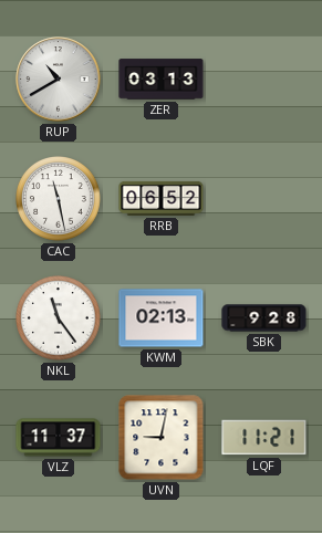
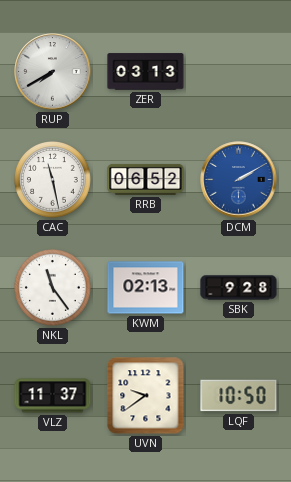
RUP: 10:40 -> 7:40
DCM: none -> 2:10
UVN: 9:02 -> 9:39
LQF: 11:21 -> 10:50
